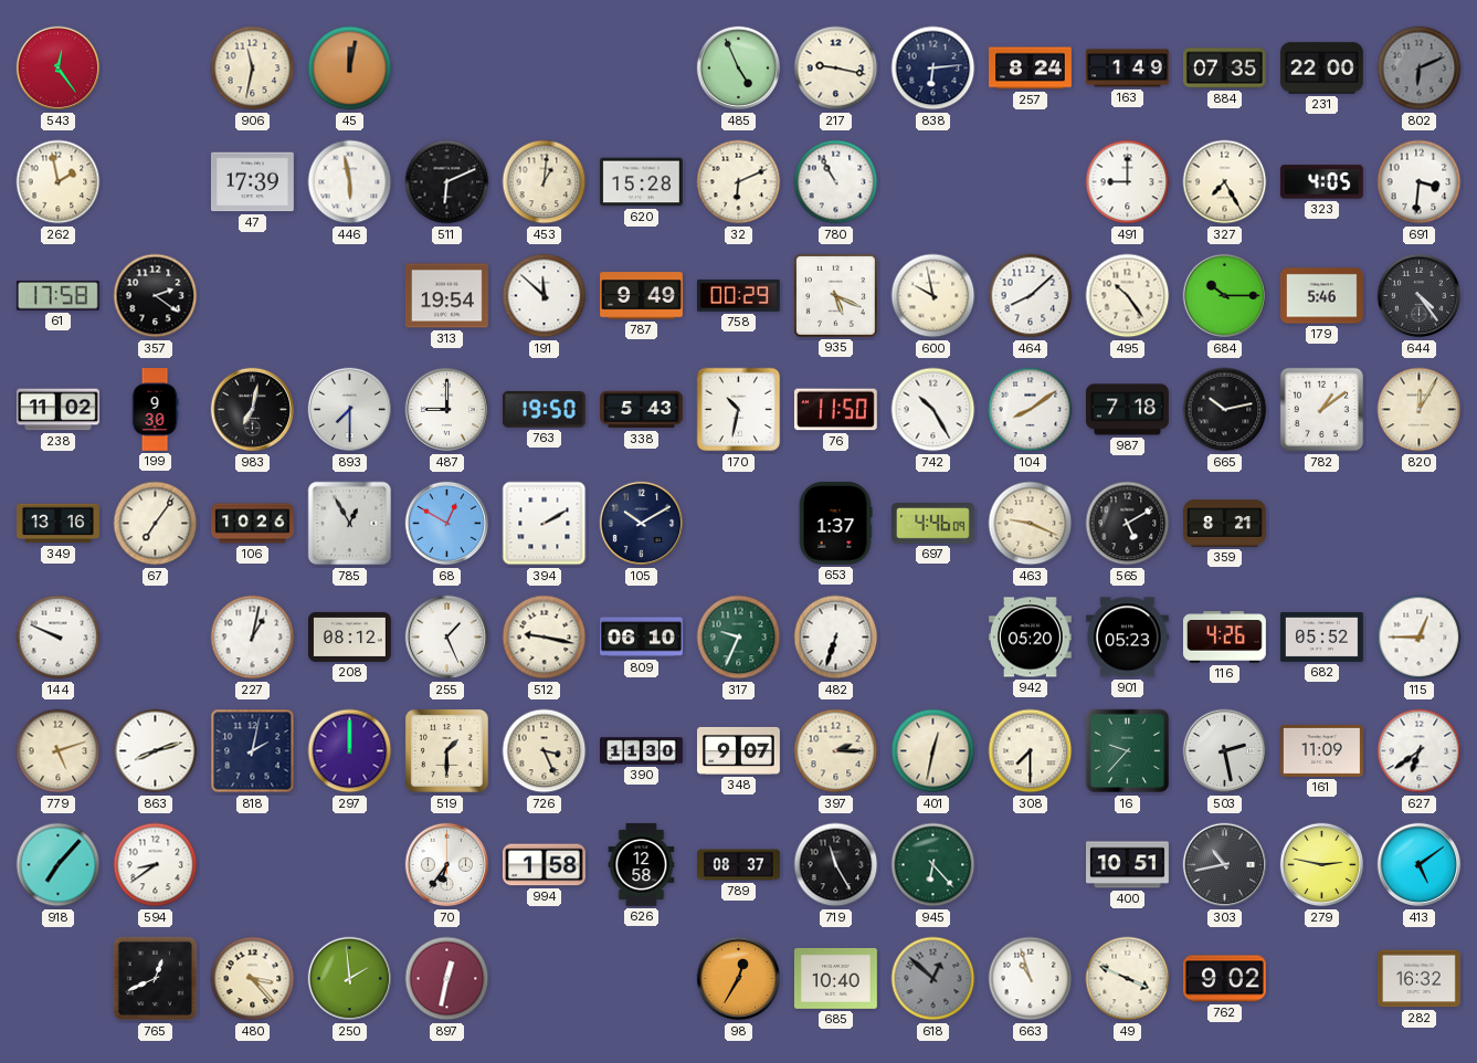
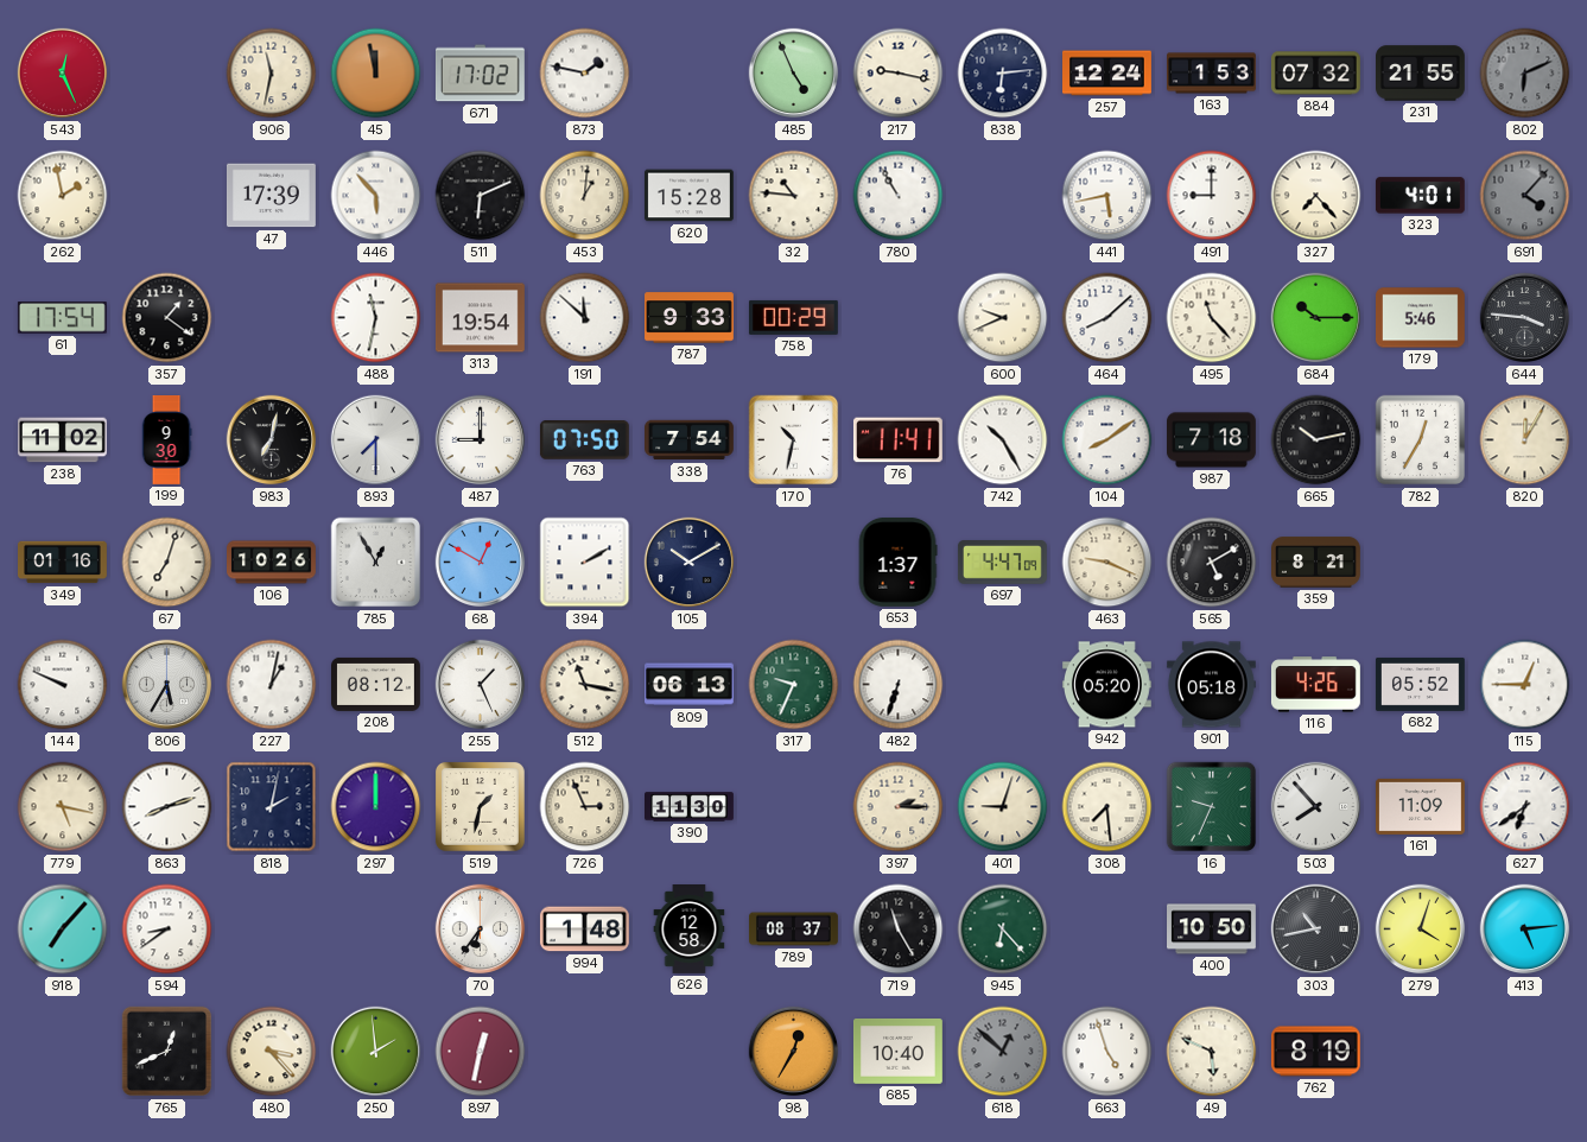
543: 12:24 -> 12:26
45: 12:02 -> 11:58
671: none -> 17:02
873: none -> 1:47
257: 8:24 -> 12:24
163: 1:49 -> 1:53
884: 07:35 -> 07:32
231: 22:00 -> 21:55
446: 5:58 -> 5:53
32: 6:11 -> 10:46
441: none -> 5:43
327: 7:25 -> 7:23
323: 4:05 -> 4:01
691: 3:31 -> 4:07
691 dial: white -> grey
61: 17:58 -> 17:54
357: 2:21 -> 1:21
488: none -> 11:32
787: 9:49 -> 9:33
935: 5:19 -> none
600: 9:58 -> 9:41
495: 10:24 -> 11:23
644: 4:24 -> 3:46
763: 19:50 -> 07:50
338: 5:43 -> 7:54
76: 11:50 -> 11:41
782: 1:09 -> 12:35
349: 13:16 -> 01:16
67: 7:06 -> 7:03
697: 4:46 -> 4:47
806: none -> 5:35
512: 9:17 -> 11:17
809: 06:10 -> 06:13
901: 05:23 -> 05:18
779: 5:12 -> 5:17
519: 1:30 -> 1:32
726: 3:26 -> 2:56
348: 9:07 -> none
401: 12:32 -> 9:03
308: 7:30 -> 7:29
16: 9:37 -> 9:34
503: 2:28 -> 7:53
994: 1:58 -> 1:48
400: 10:51 -> 10:50
279: 2:47 -> 4:03
413: 5:09 -> 5:14
663: 10:57 -> 4:57
49: 3:49 -> 5:49
762: 9:02 -> 8:19
282: 16:32 -> none
